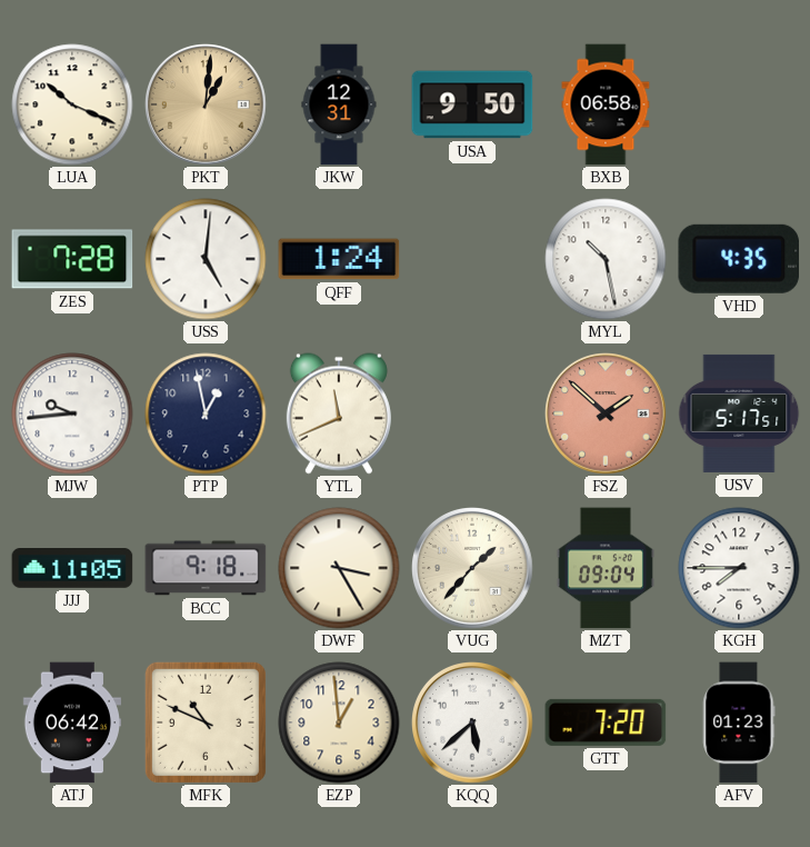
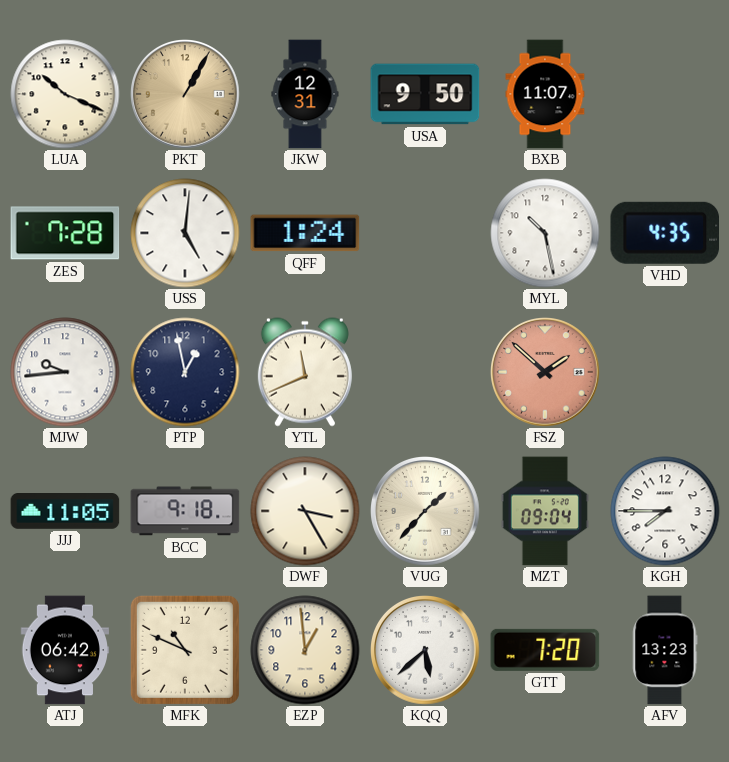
PKT: 1:01 -> 1:05
BXB: 06:58 -> 11:07
USV: 5:17 -> none
AFV: 01:23 -> 13:23
